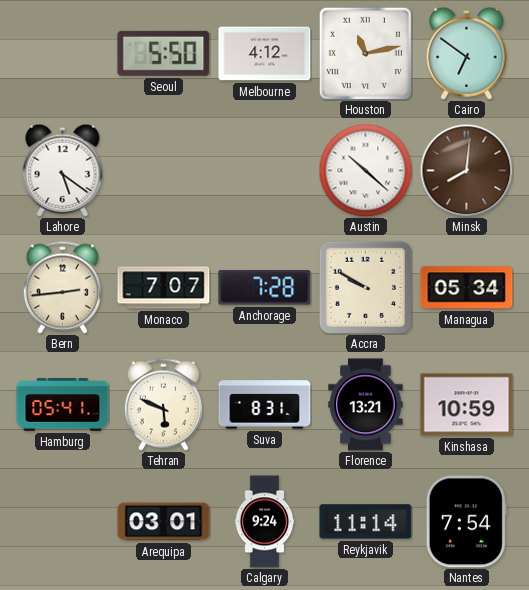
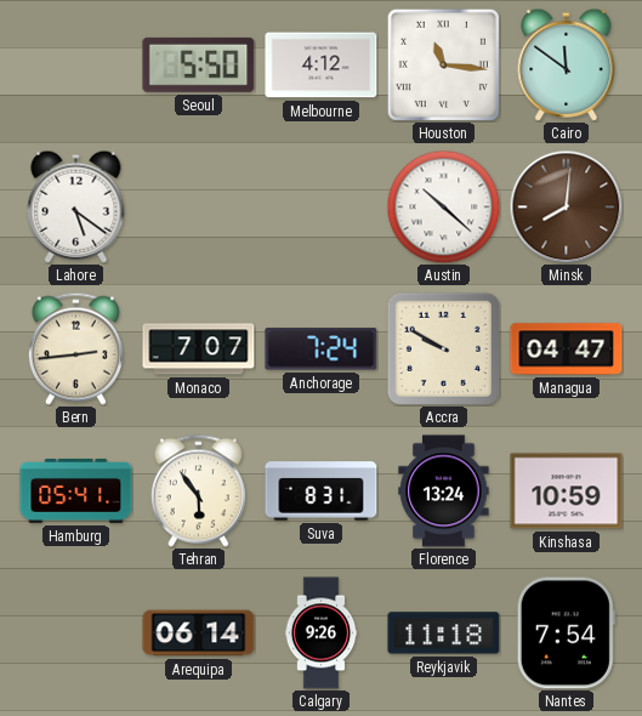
Houston: 11:13 -> 11:16
Cairo: 6:51 -> 11:51
Anchorage: 7:28 -> 7:24
Managua: 05:34 -> 04:47
Tehran: 5:49 -> 5:54
Florence: 13:21 -> 13:24
Arequipa: 03:01 -> 06:14
Calgary: 9:24 -> 9:26
Reykjavik: 11:14 -> 11:18
